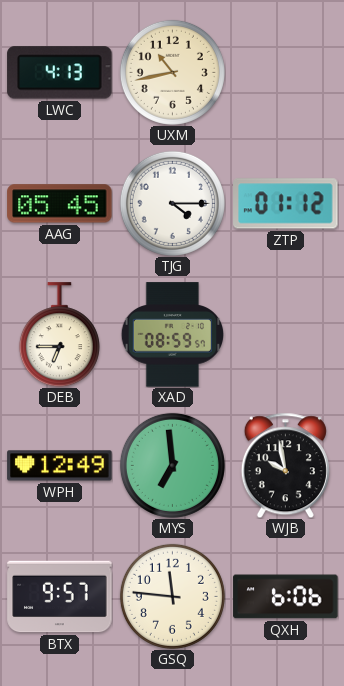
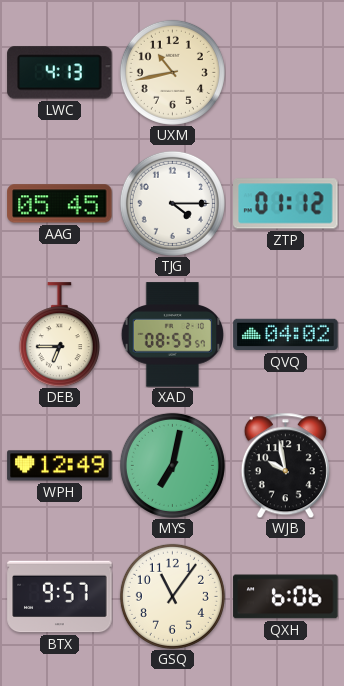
QVQ: none -> 04:02
MYS: 6:59 -> 7:02
GSQ: 11:46 -> 11:06
